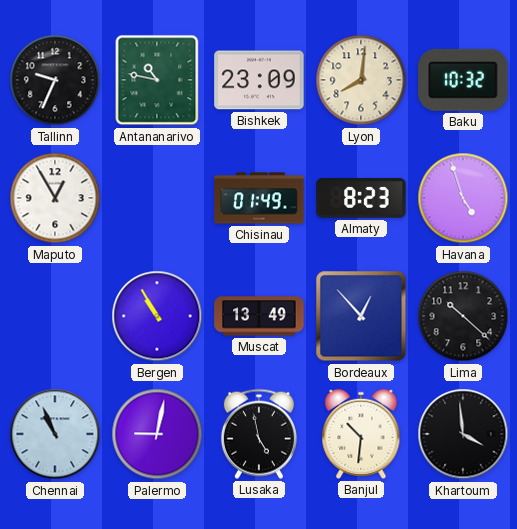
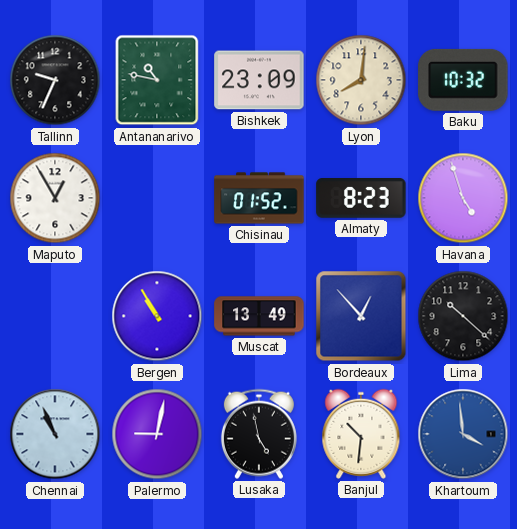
Chisinau: 01:49 -> 01:52
Khartoum dial: black -> blue
